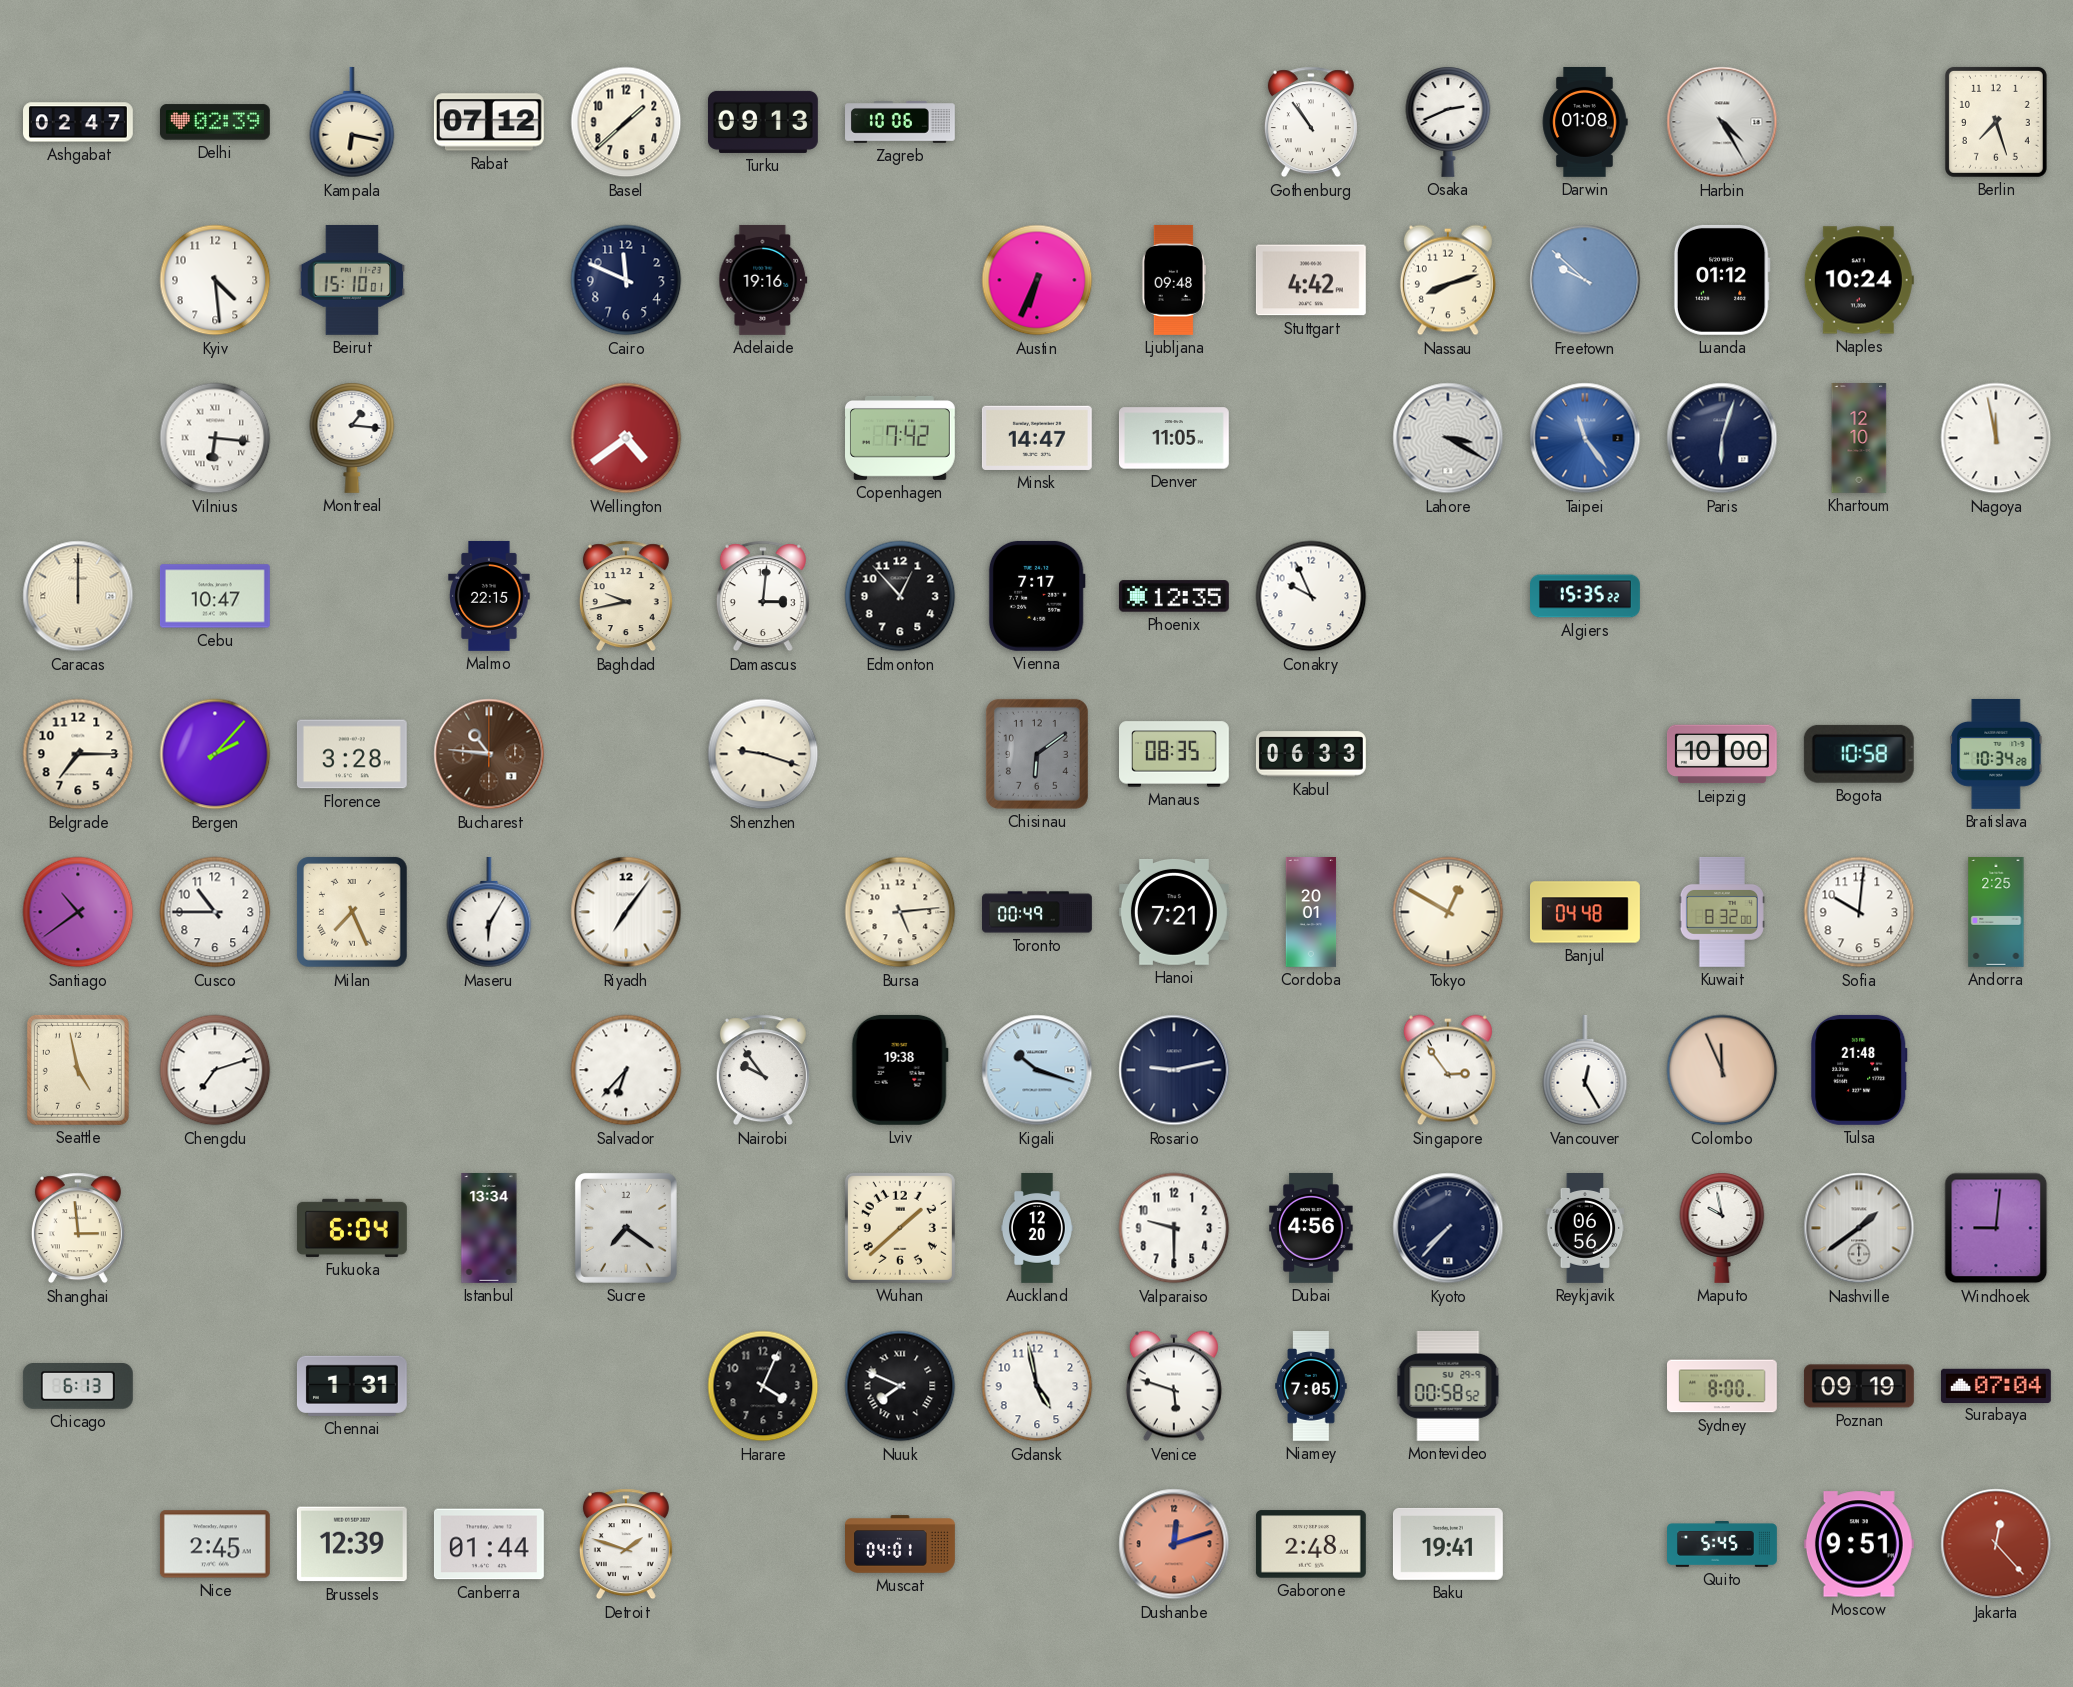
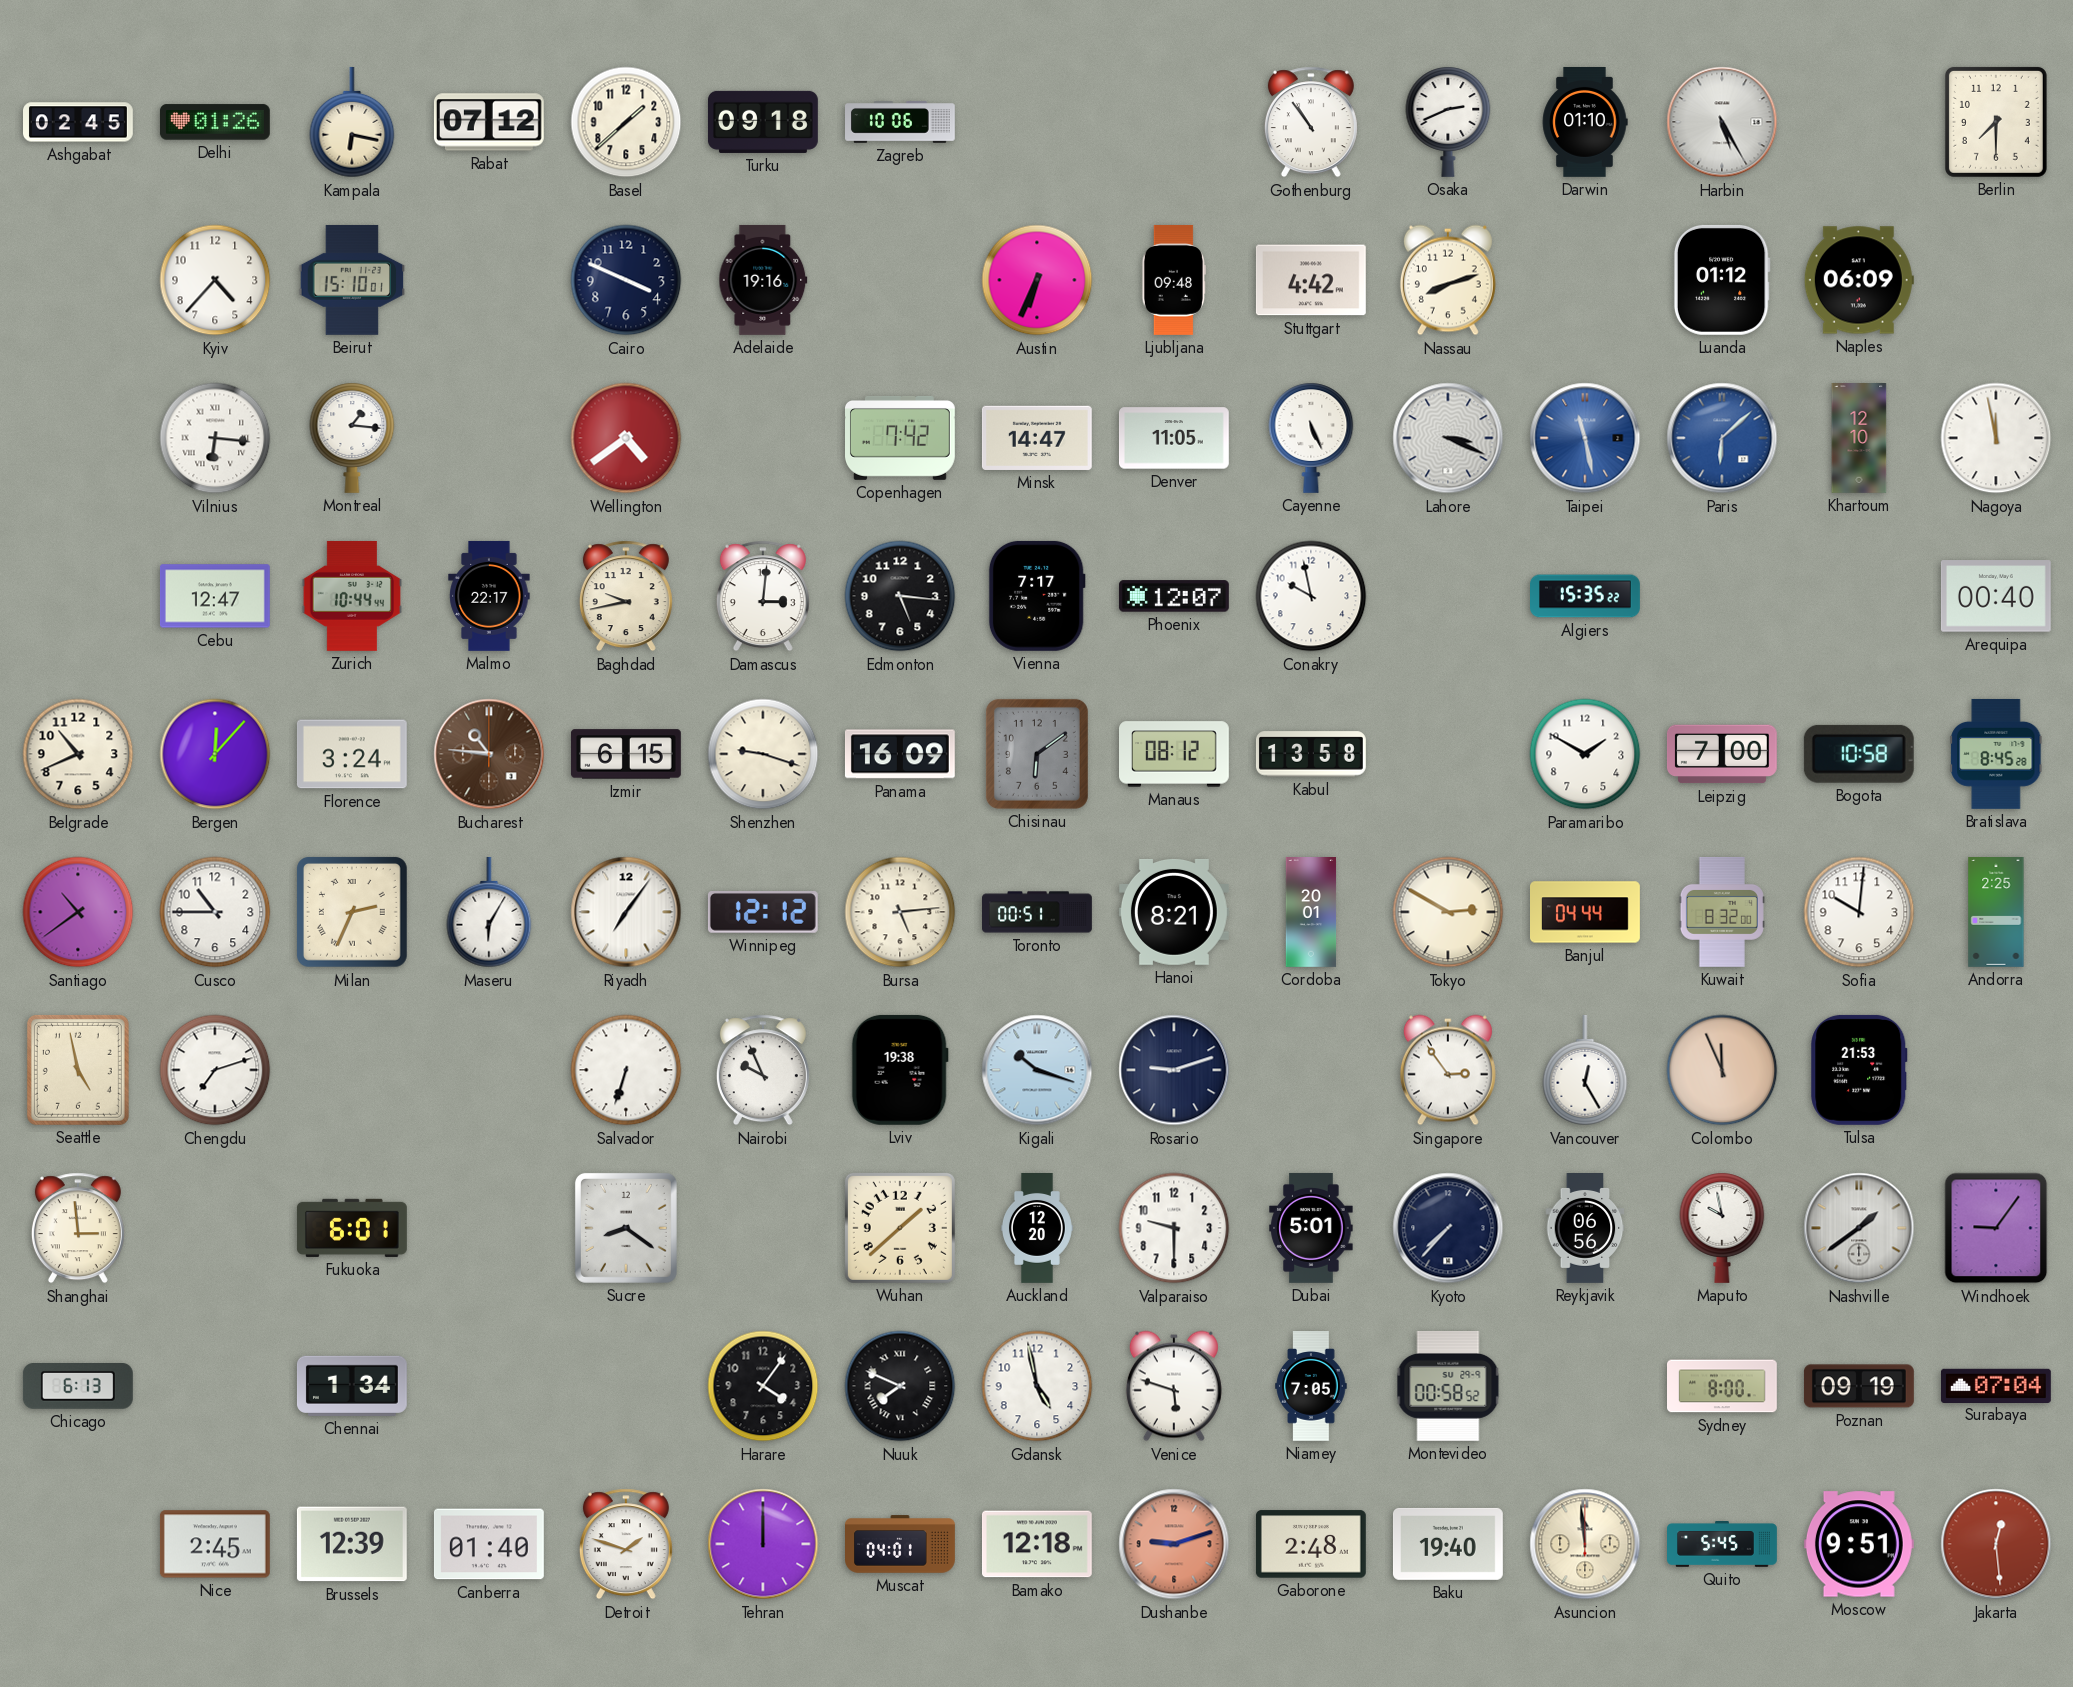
Ashgabat: 02:47 -> 02:45
Delhi: 02:39 -> 01:26
Turku: 09:13 -> 09:18
Darwin: 01:08 -> 01:10
Harbin: 4:25 -> 5:25
Berlin: 7:27 -> 7:30
Kyiv: 4:29 -> 4:37
Cairo: 11:49 -> 3:49
Freetown: 9:52 -> none
Naples: 10:24 -> 06:09
Cayenne: none -> 5:26
Lahore: 3:20 -> 3:19
Taipei: 11:24 -> 11:28
Paris: 6:03 -> 6:08
Paris dial: navy -> blue
Caracas: 12:00 -> none
Cebu: 10:47 -> 12:47
Zurich: none -> 10:44
Malmo: 22:15 -> 22:17
Edmonton: 12:53 -> 5:16
Phoenix: 12:35 -> 12:07
Conakry: 9:56 -> 9:58
Arequipa: none -> 00:40
Belgrade: 7:15 -> 10:41
Bergen: 2:07 -> 12:07
Florence: 3:28 -> 3:24
Izmir: none -> 6:15
Panama: none -> 16:09
Manaus: 08:35 -> 08:12
Kabul: 06:33 -> 13:58
Paramaribo: none -> 1:50
Leipzig: 10:00 -> 7:00
Bratislava: 10:34 -> 8:45
Milan: 7:26 -> 2:34
Winnipeg: none -> 12:12
Toronto: 00:49 -> 00:51
Hanoi: 7:21 -> 8:21
Tokyo: 12:50 -> 2:50
Banjul: 04:48 -> 04:44
Salvador: 6:37 -> 6:33
Nairobi: 9:54 -> 9:56
Rosario: 9:13 -> 9:12
Tulsa: 21:48 -> 21:53
Fukuoka: 6:04 -> 6:01
Istanbul: 13:34 -> none
Sucre: 7:21 -> 8:21
Dubai: 4:56 -> 5:01
Windhoek: 9:01 -> 9:06
Chennai: 1:31 -> 1:34
Harare: 4:04 -> 4:06
Canberra: 01:44 -> 01:40
Tehran: none -> 12:00
Bamako: none -> 12:18
Dushanbe: 12:12 -> 9:12
Baku: 19:41 -> 19:40
Asuncion: none -> 11:59
Jakarta: 12:23 -> 12:29
